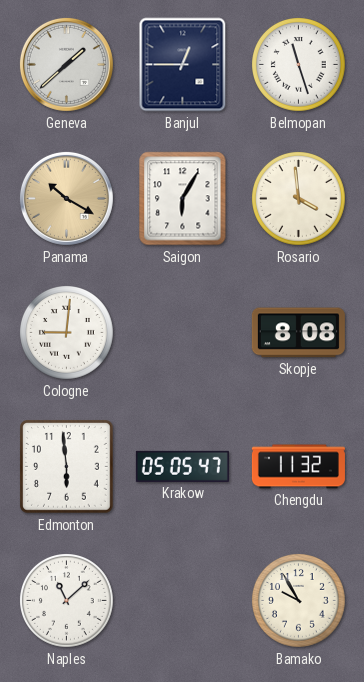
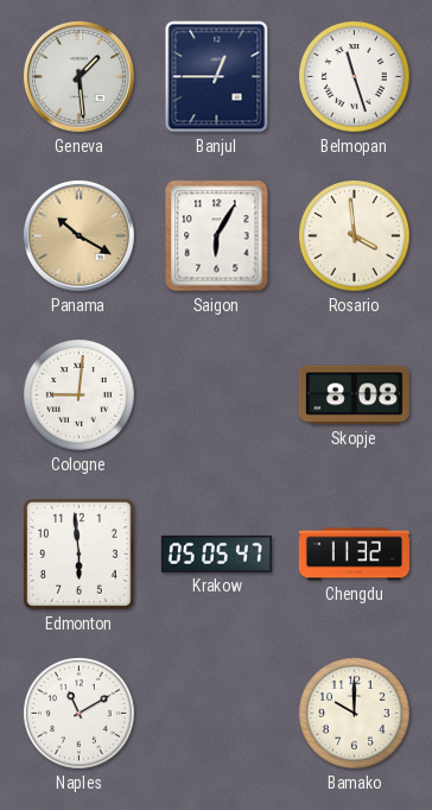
Geneva: 1:38 -> 1:29
Naples: 11:08 -> 11:10
Bamako: 9:55 -> 10:00
